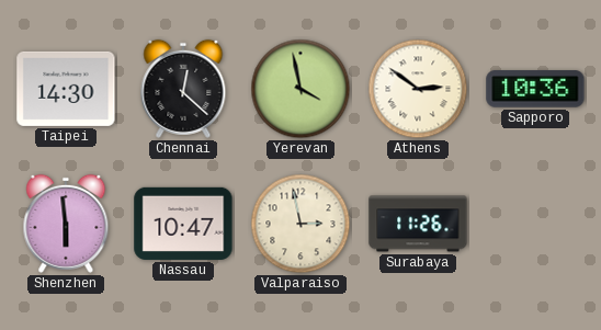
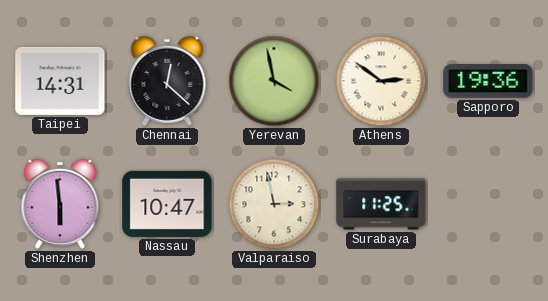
Taipei: 14:30 -> 14:31
Sapporo: 10:36 -> 19:36
Surabaya: 11:26 -> 11:25
